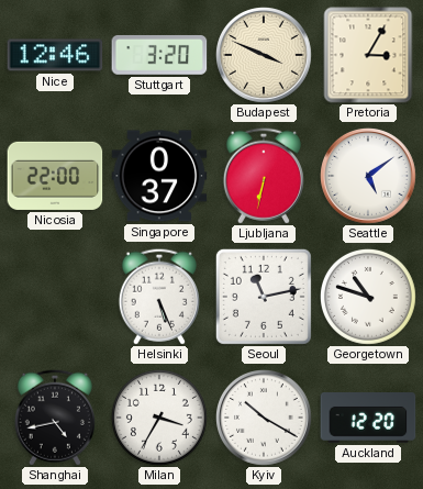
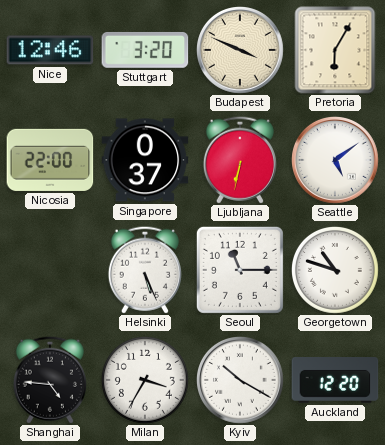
Pretoria: 3:05 -> 6:05
Seoul: 11:13 -> 11:15
Shanghai: 4:43 -> 4:46
